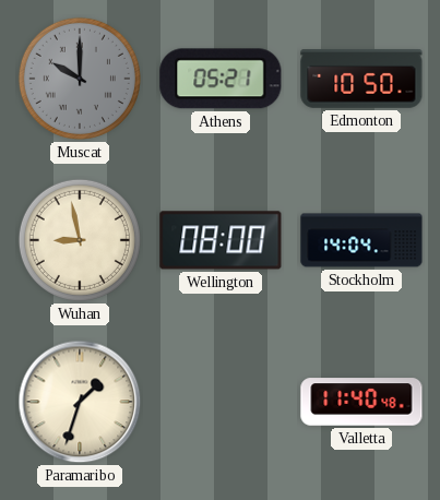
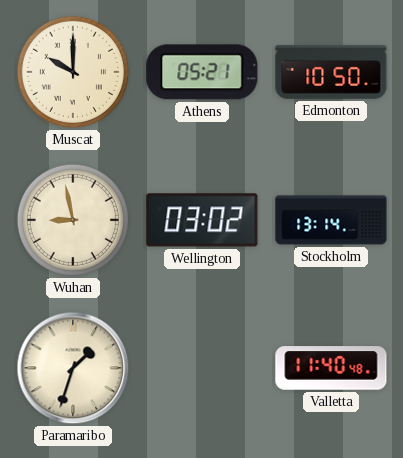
Muscat dial: grey -> cream
Wellington: 08:00 -> 03:02
Stockholm: 14:04 -> 13:14
